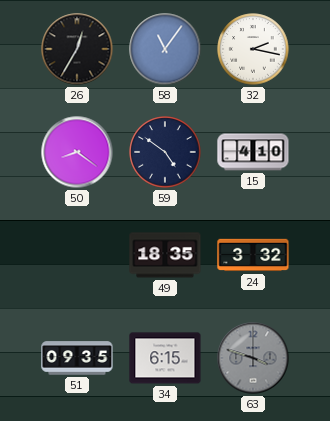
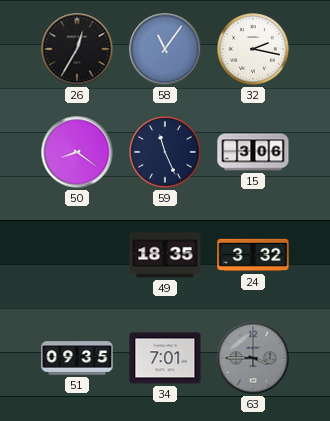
59: 4:51 -> 11:26
15: 4:10 -> 3:06
34: 6:15 -> 7:01
63: 3:48 -> 3:45
